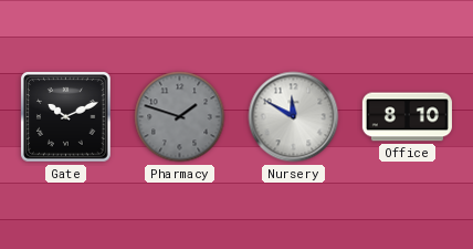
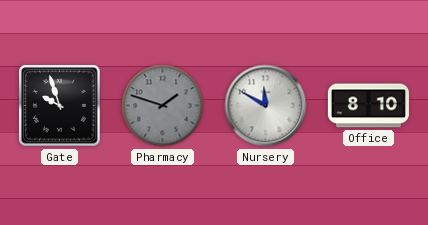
Gate: 10:11 -> 9:57
